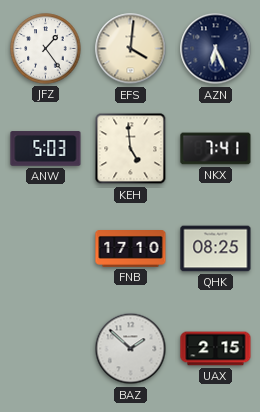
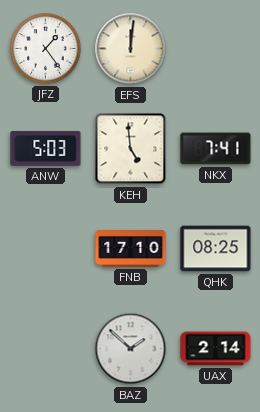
EFS: 4:01 -> 12:01
AZN: 6:26 -> none
UAX: 2:15 -> 2:14
